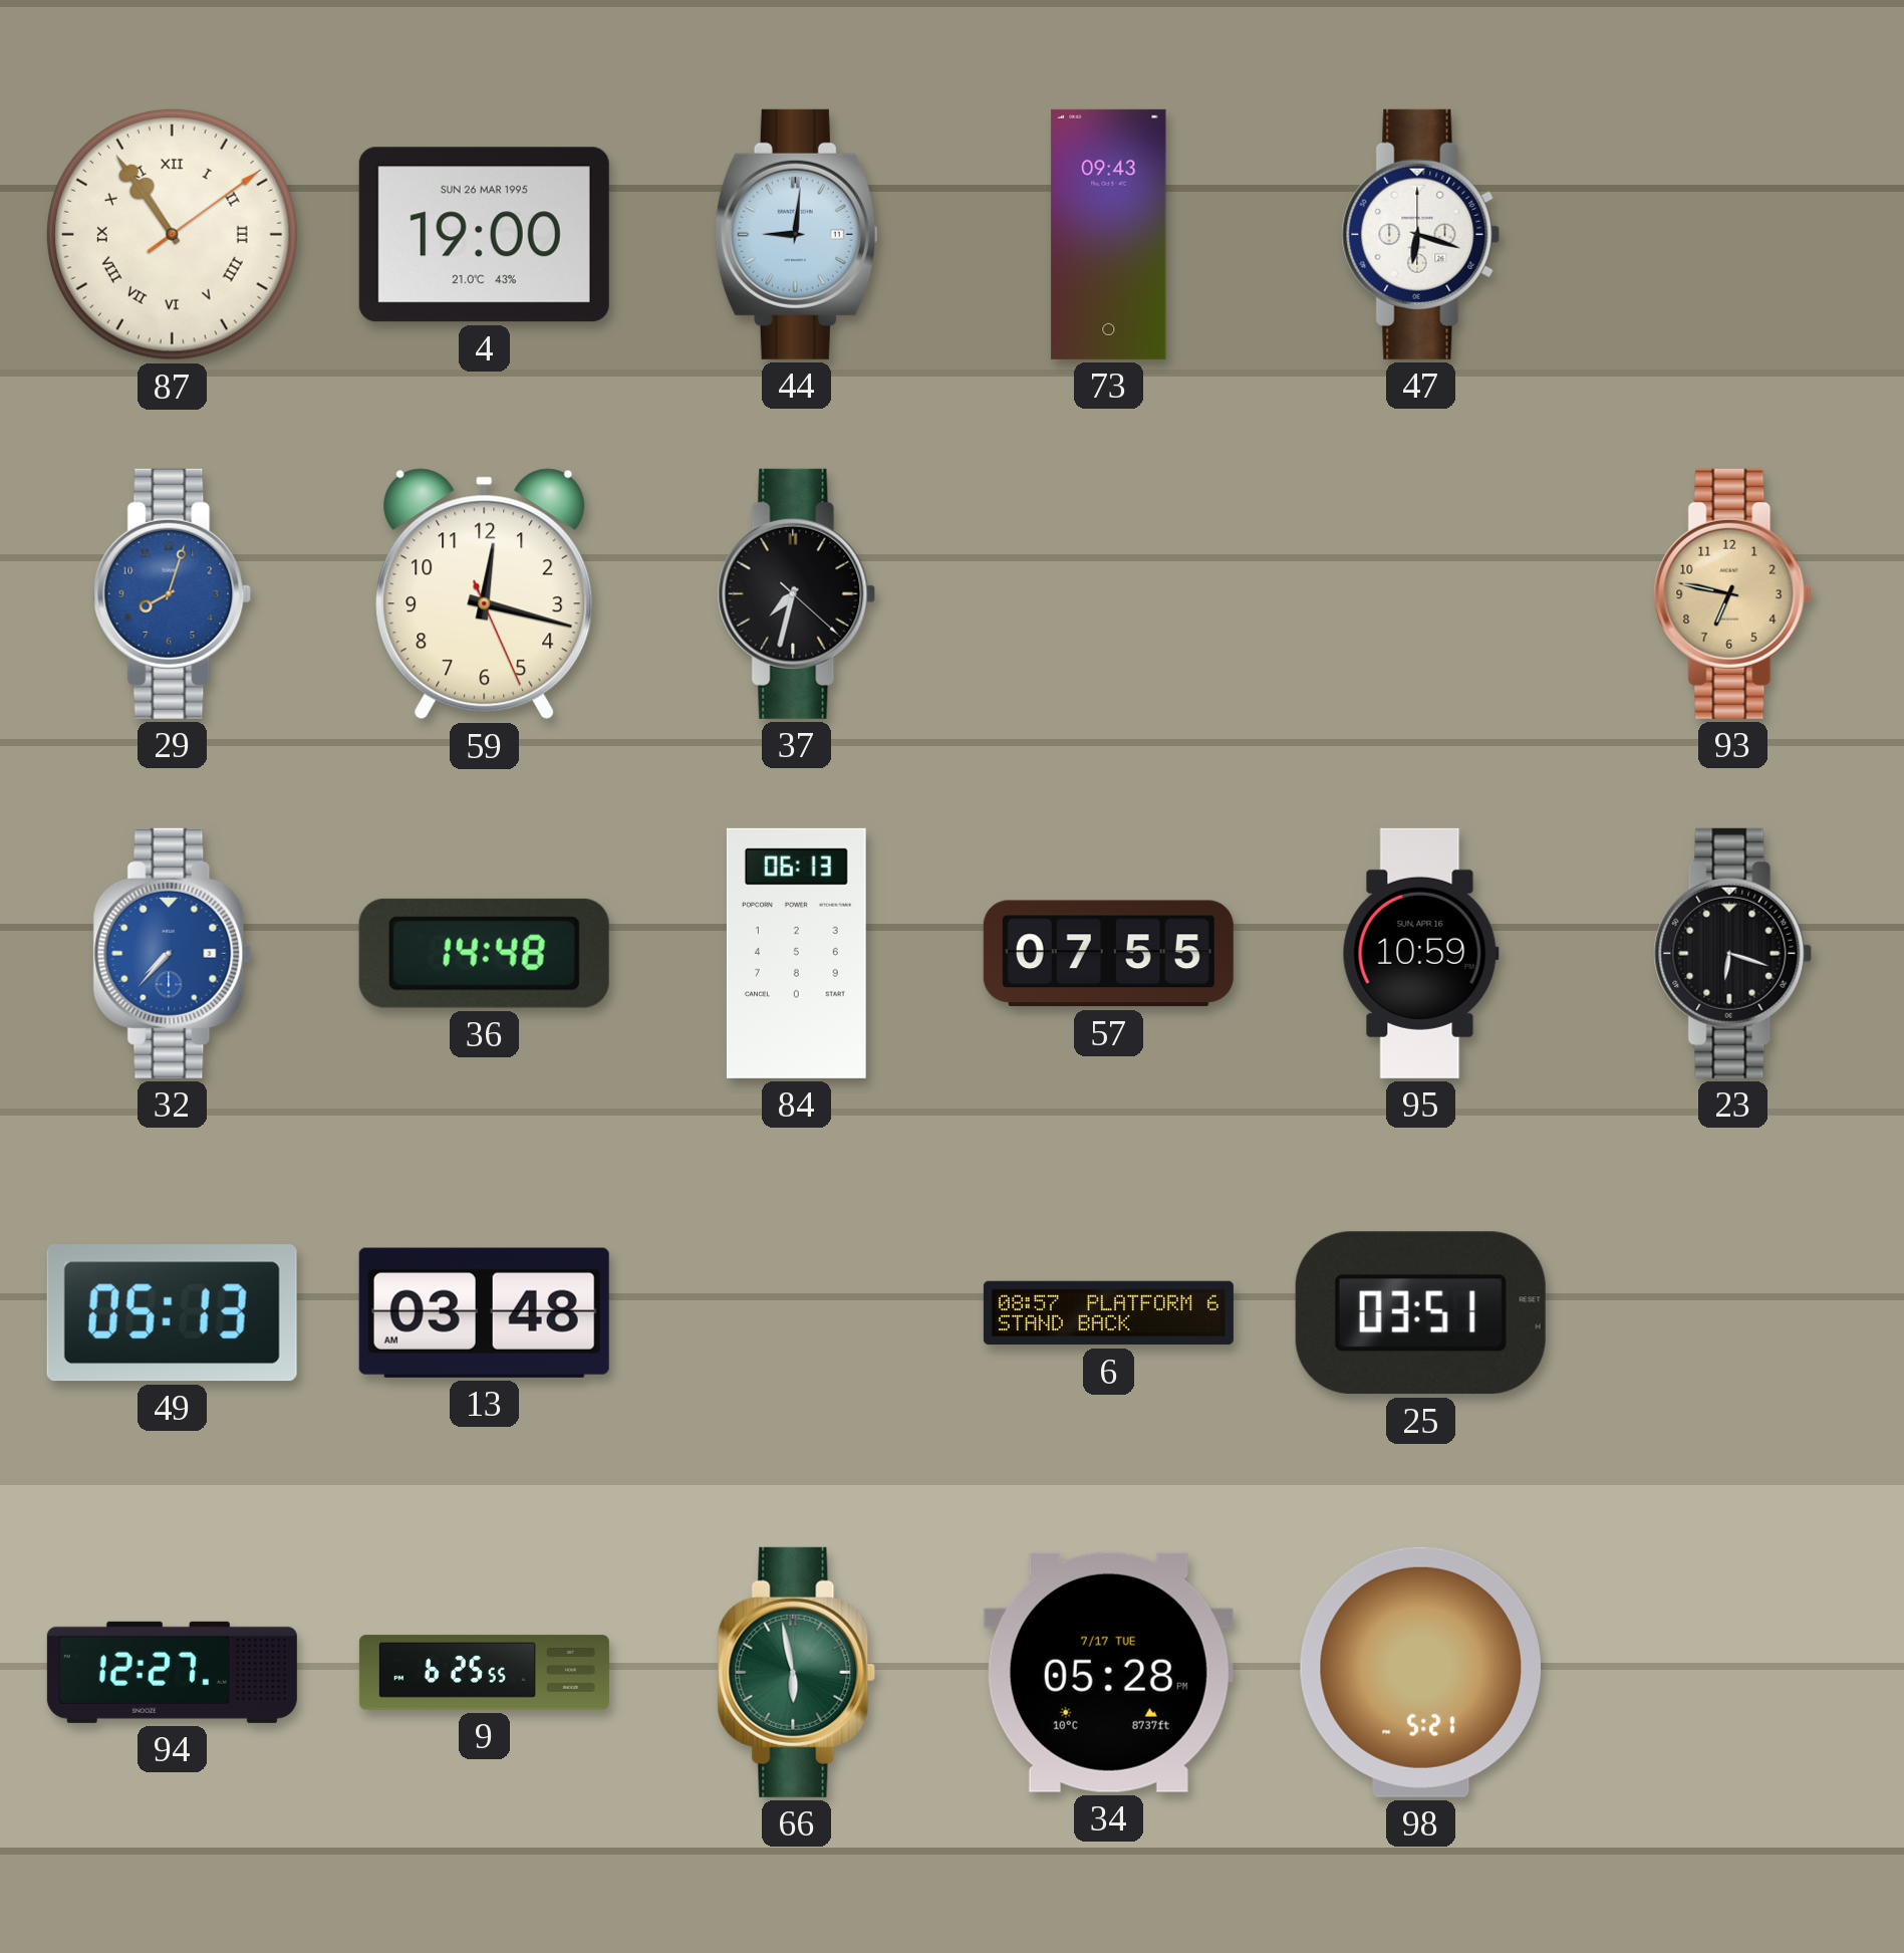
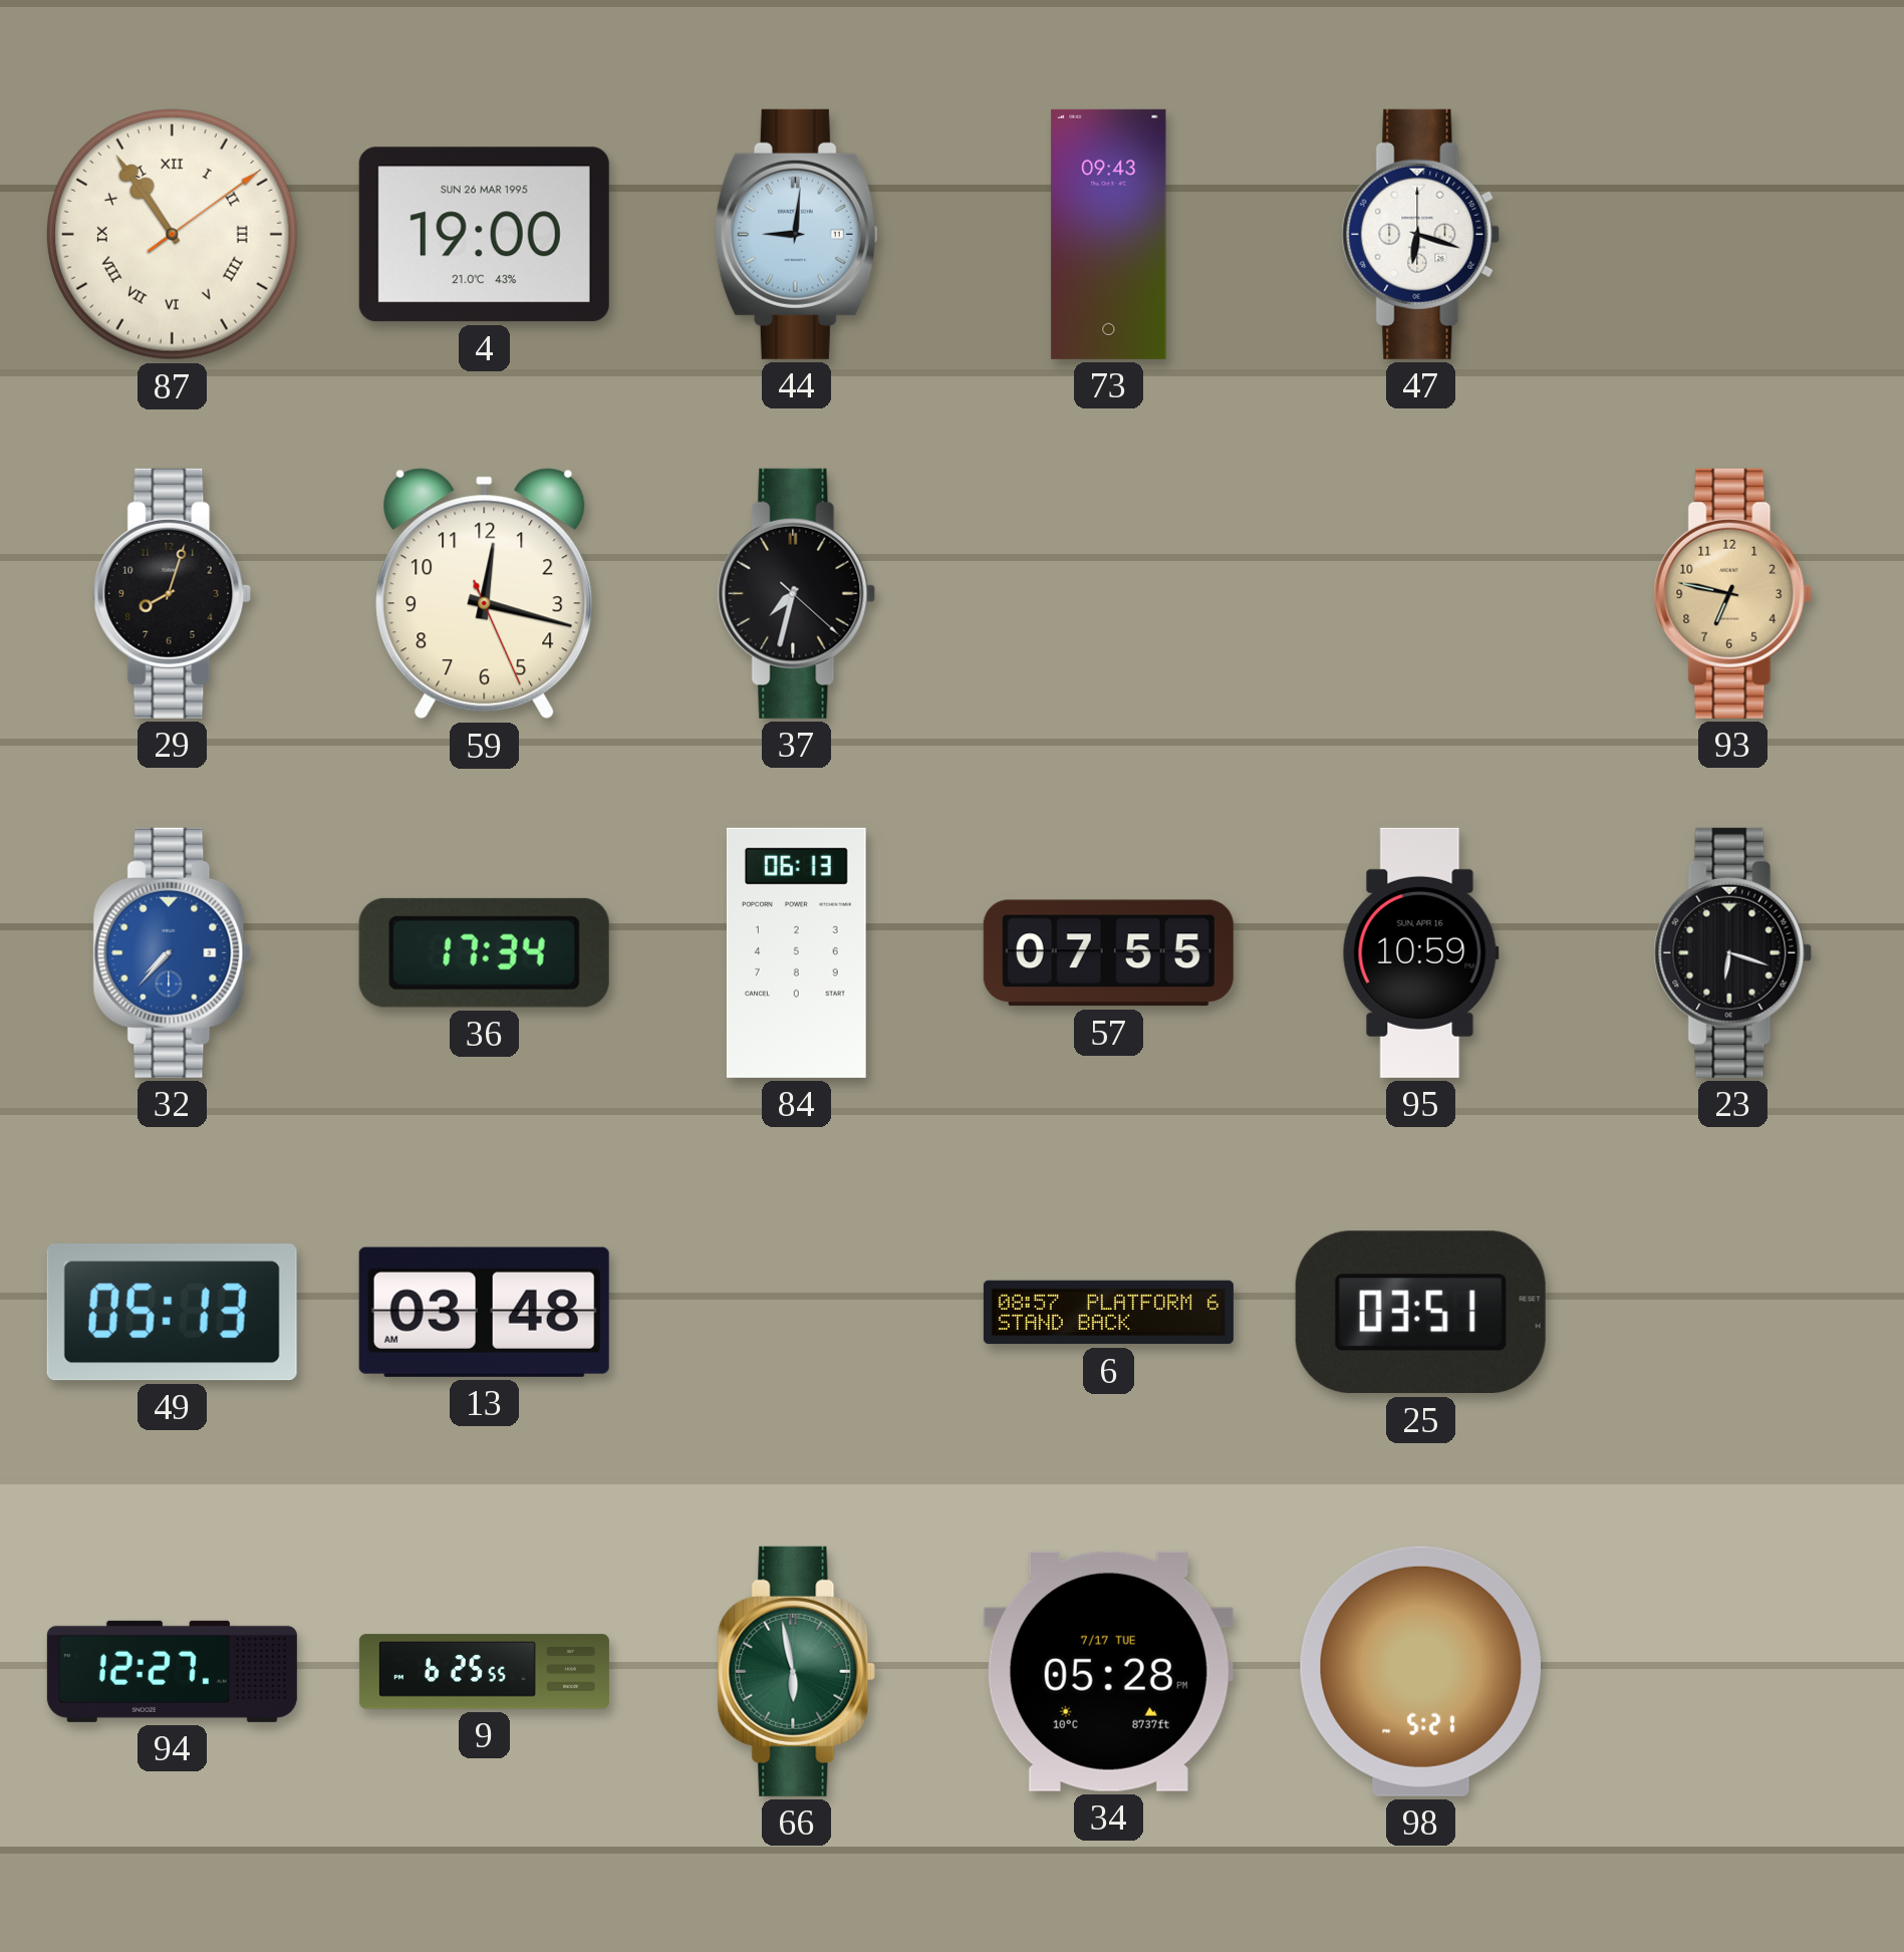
29 dial: blue -> black
36: 14:48 -> 17:34
